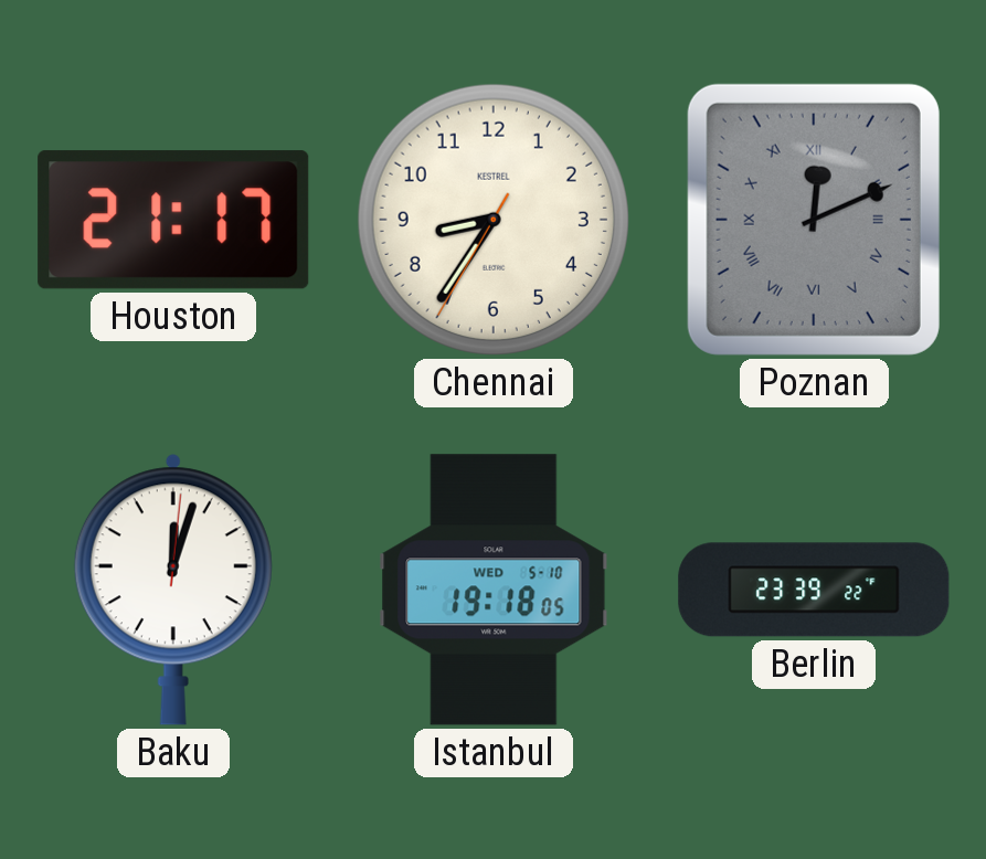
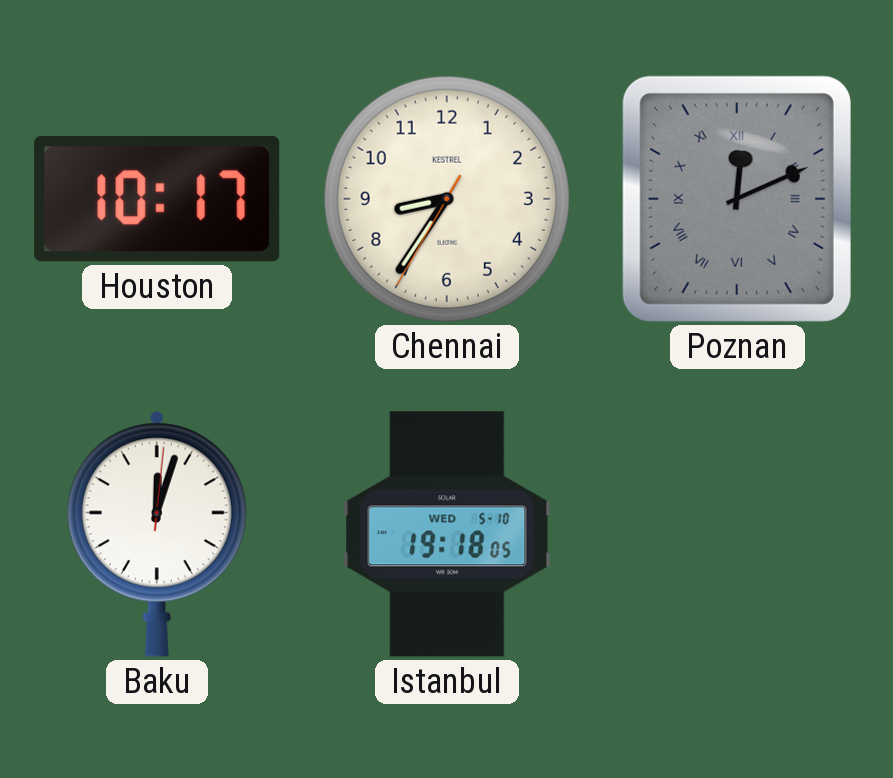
Houston: 21:17 -> 10:17
Berlin: 23:39 -> none
